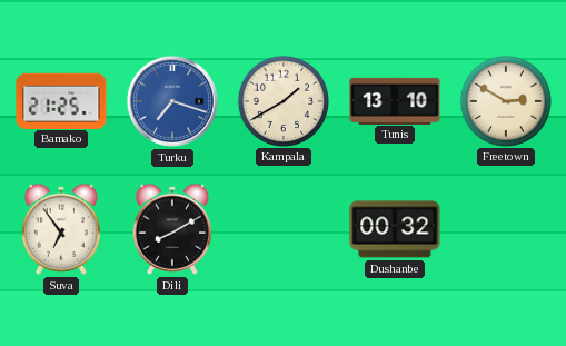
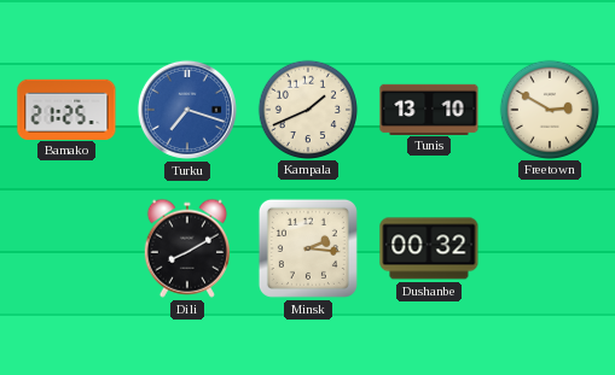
Kampala: 1:40 -> 1:41
Suva: 6:54 -> none
Minsk: none -> 2:16
